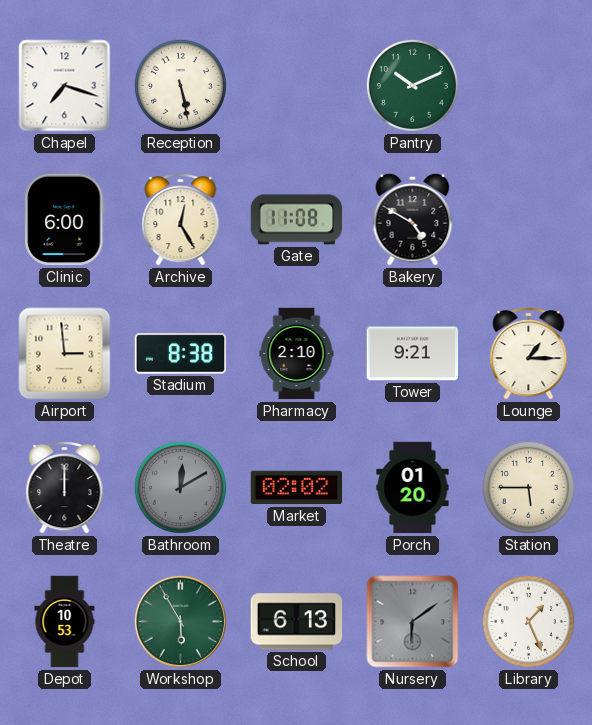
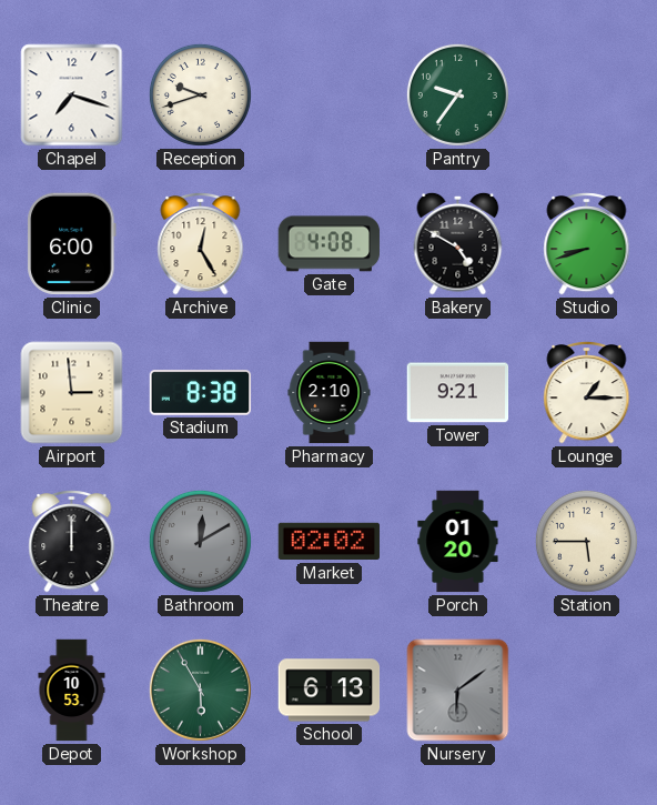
Reception: 5:28 -> 9:42
Pantry: 10:11 -> 9:36
Gate: 11:08 -> 4:08
Studio: none -> 8:42
Library: 1:26 -> none
